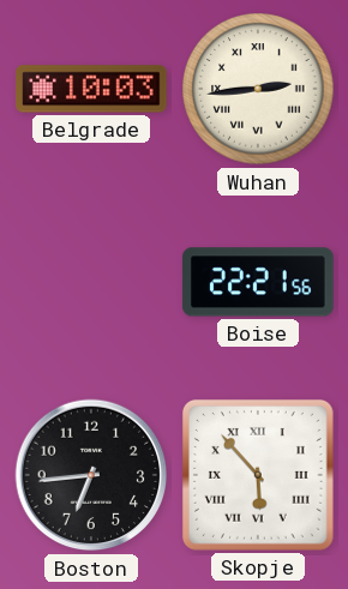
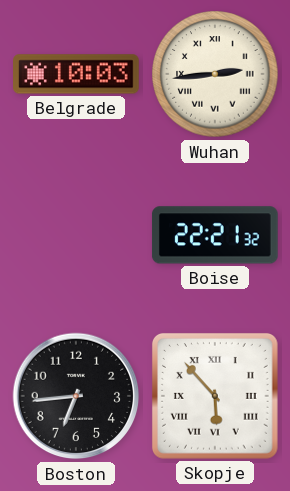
Boise: 22:21:56 -> 22:21:32
